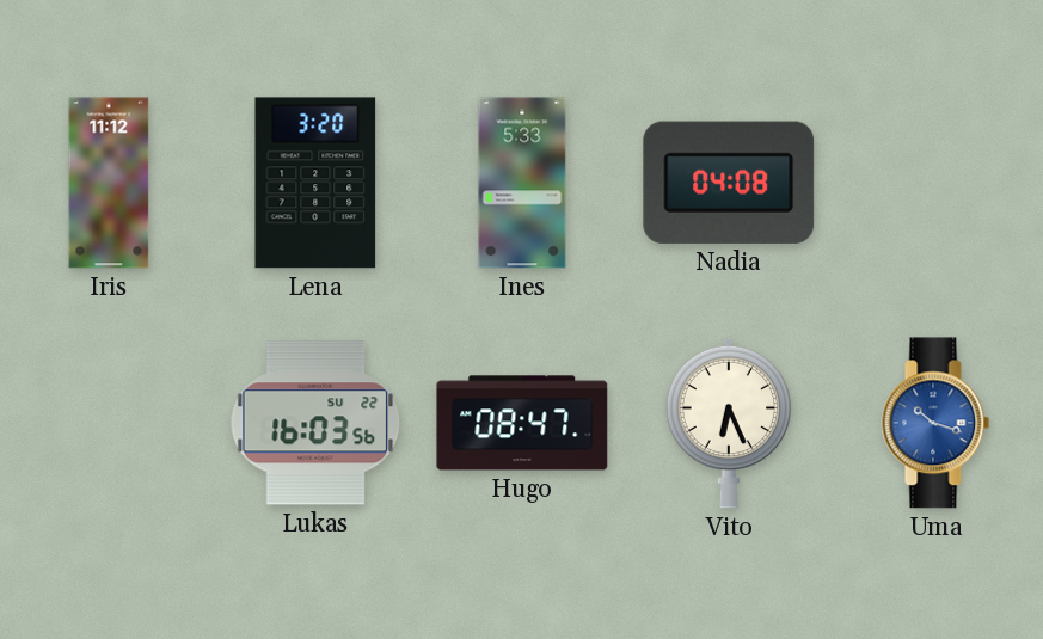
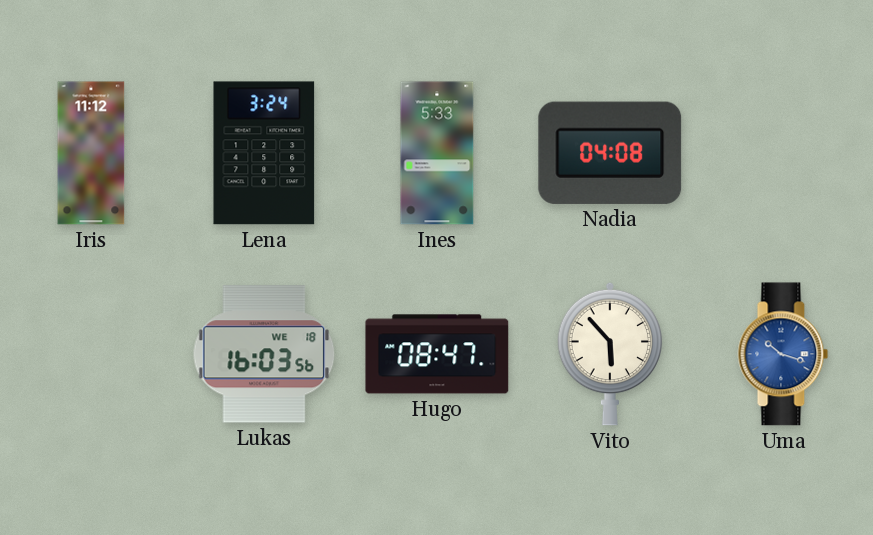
Lena: 3:20 -> 3:24
Lukas date: SU 22 -> WE 18
Vito: 6:26 -> 5:53
